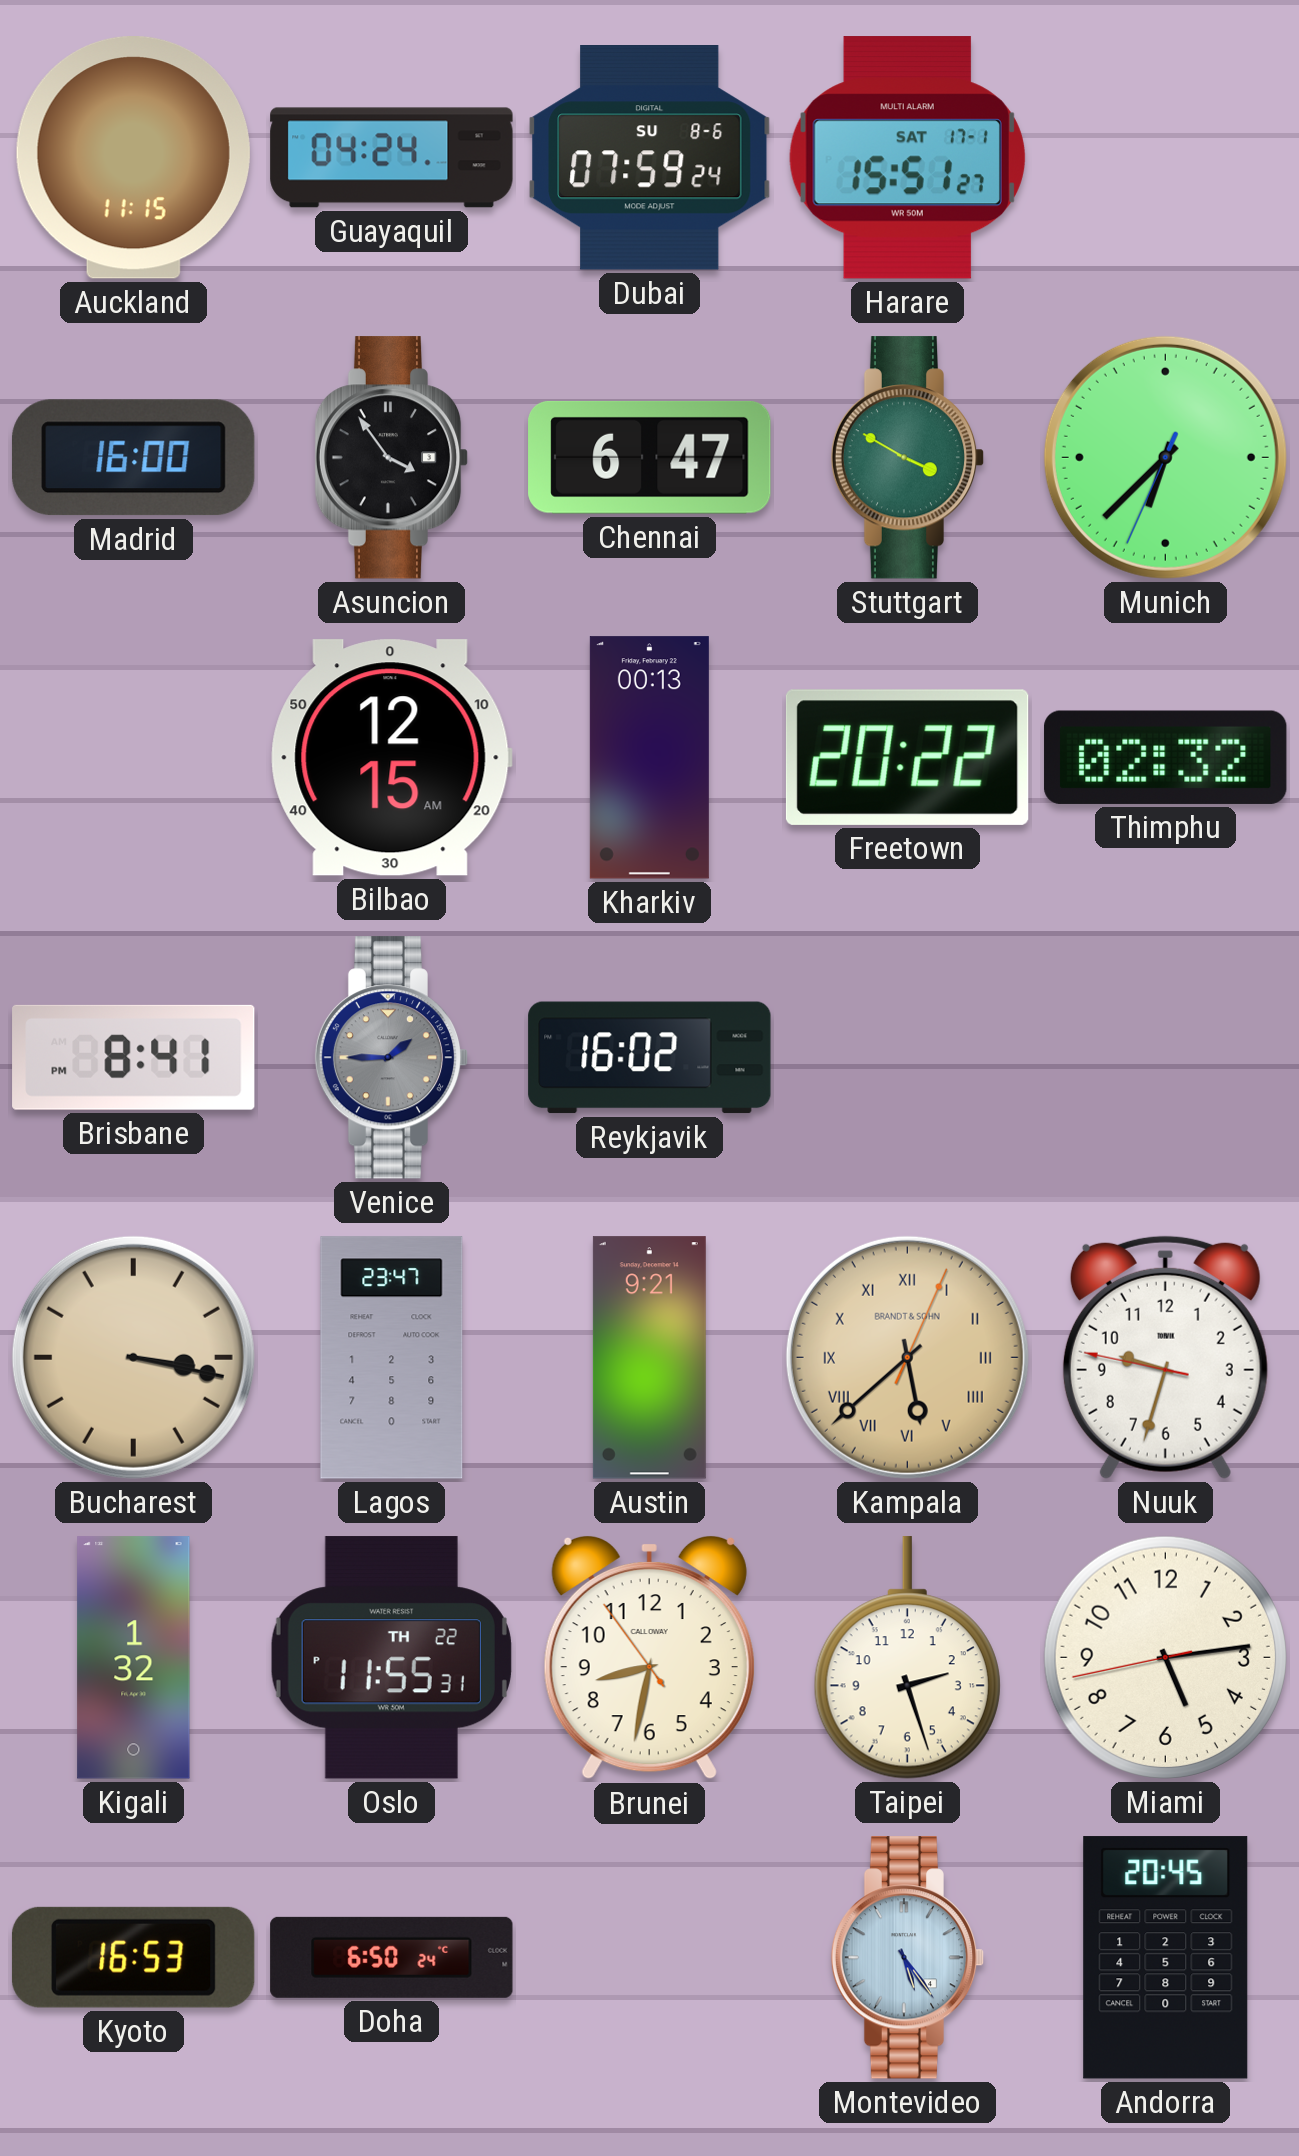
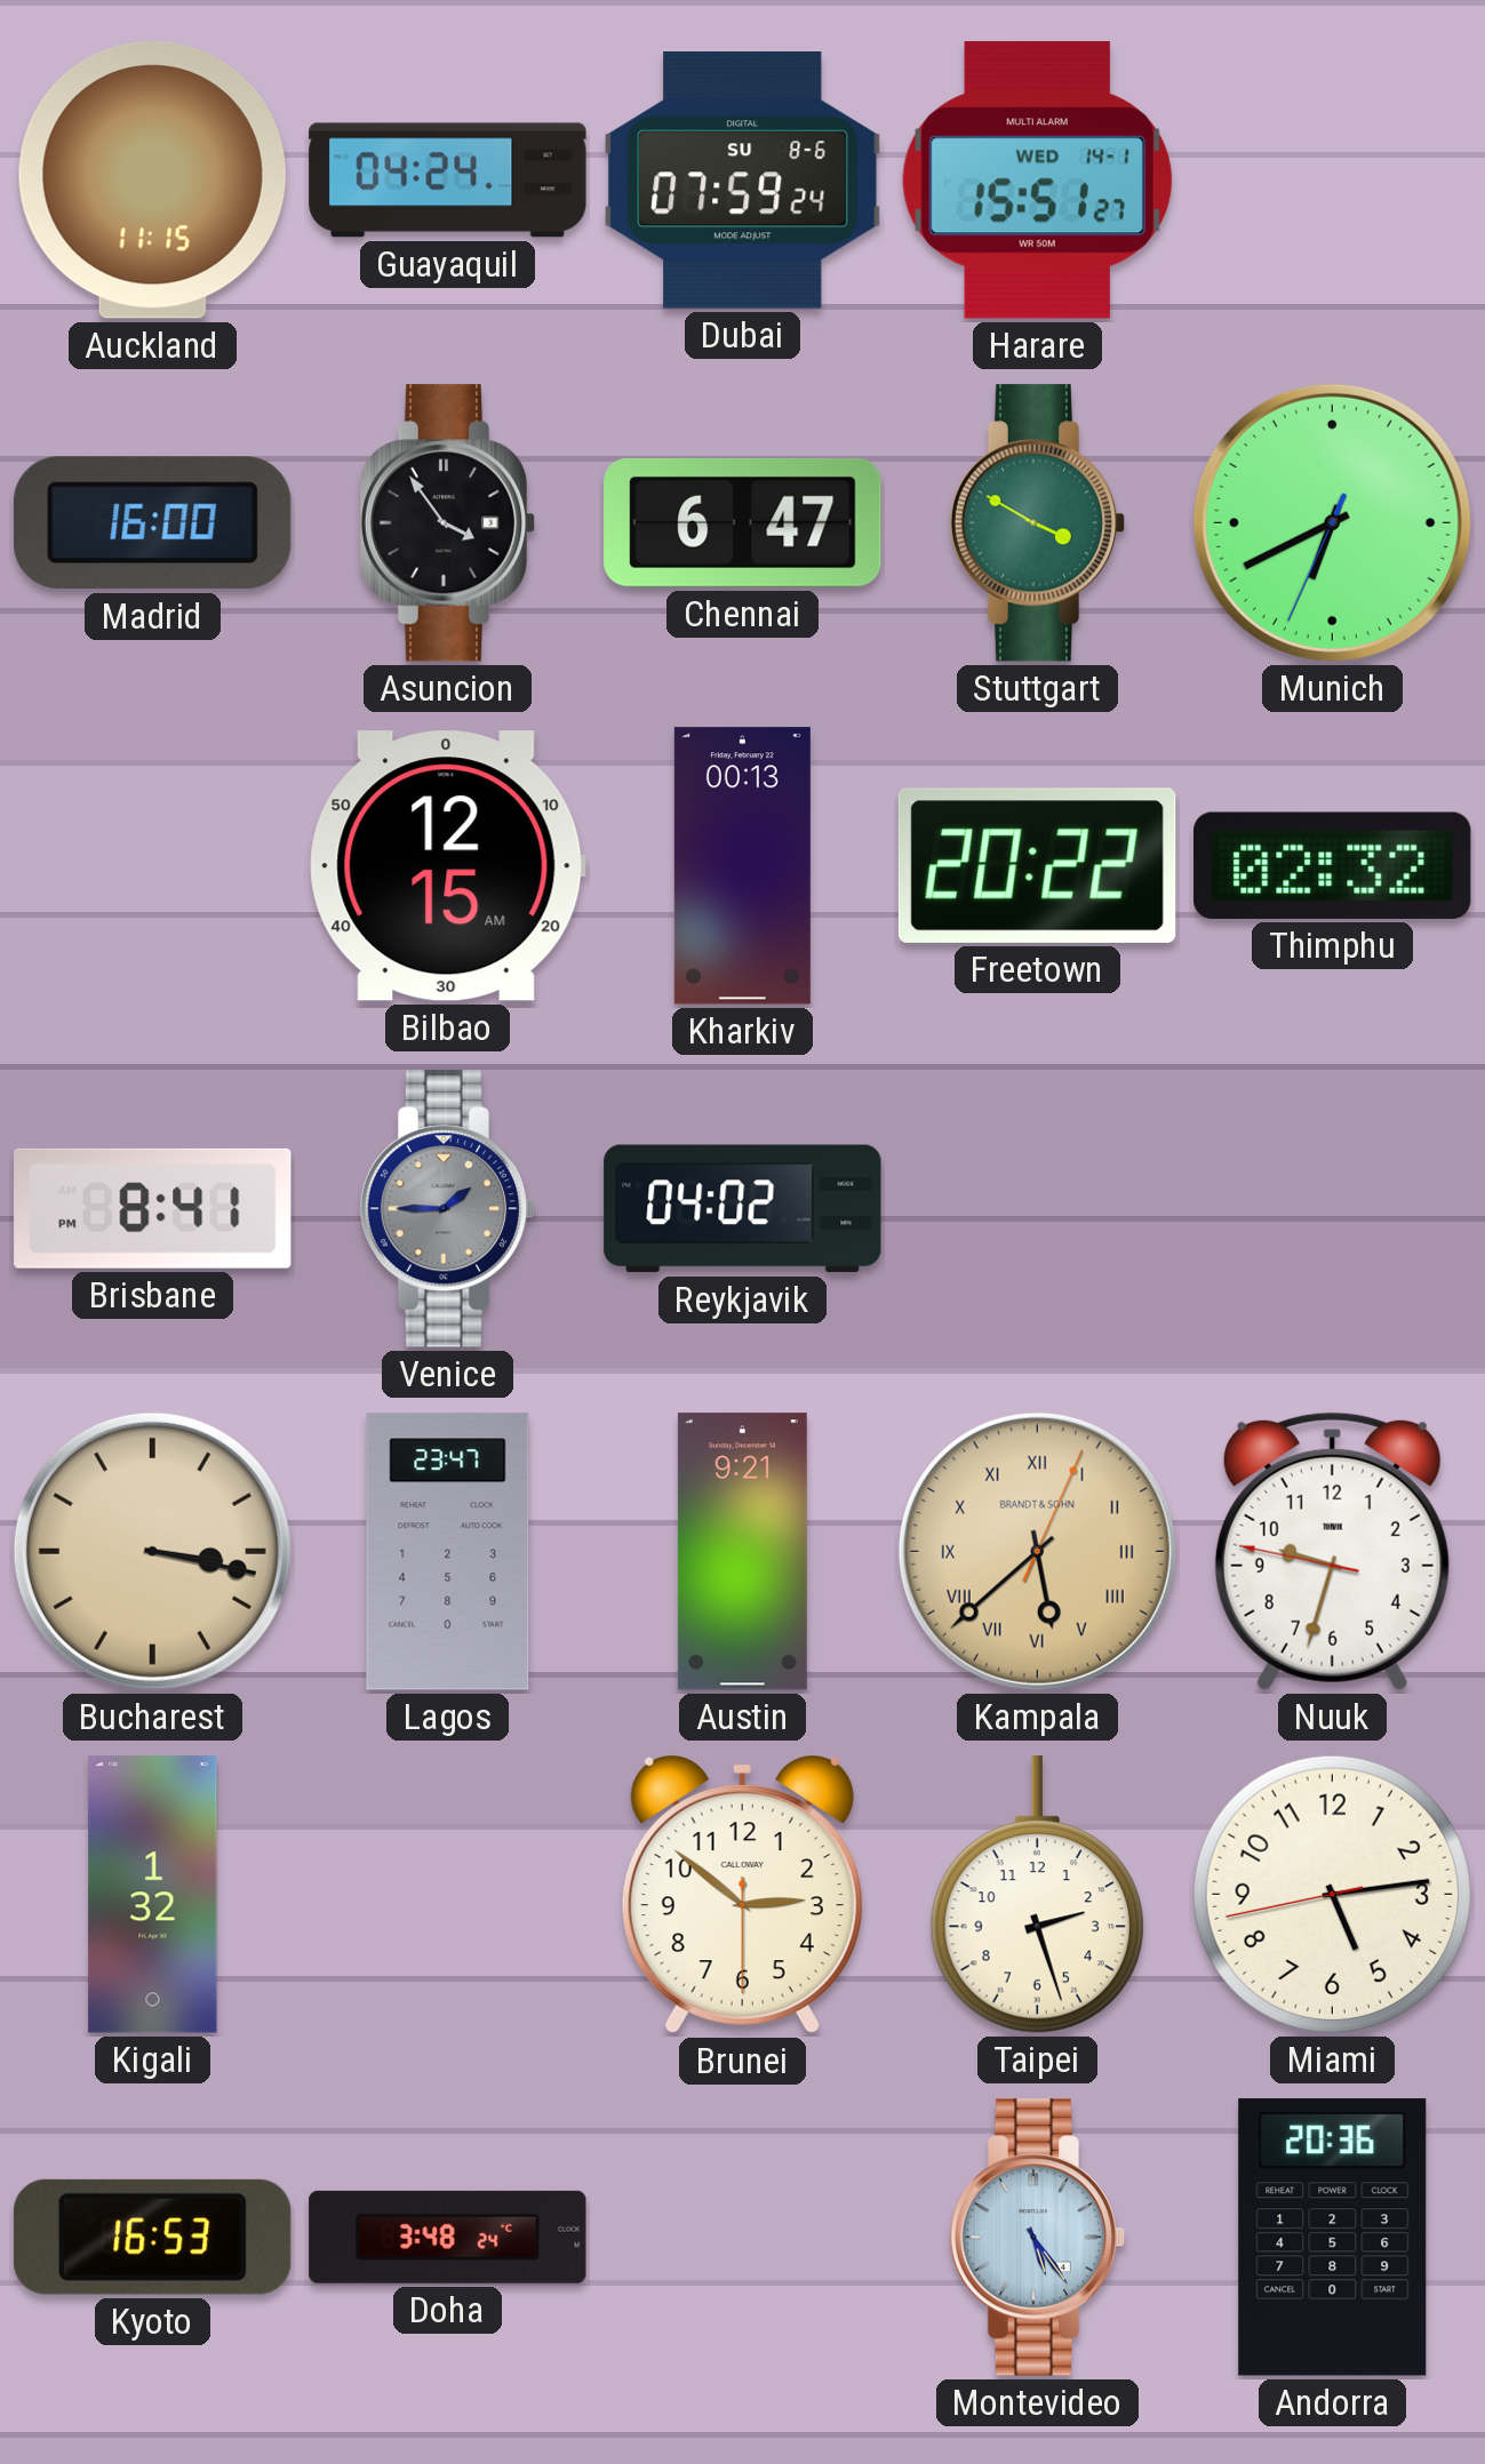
Harare date: SAT 17-1 -> WED 14-1
Munich: 6:37 -> 6:40
Reykjavik: 16:02 -> 04:02
Oslo: 11:55 -> none
Brunei: 8:31 -> 2:51
Doha: 6:50 -> 3:48
Andorra: 20:45 -> 20:36
